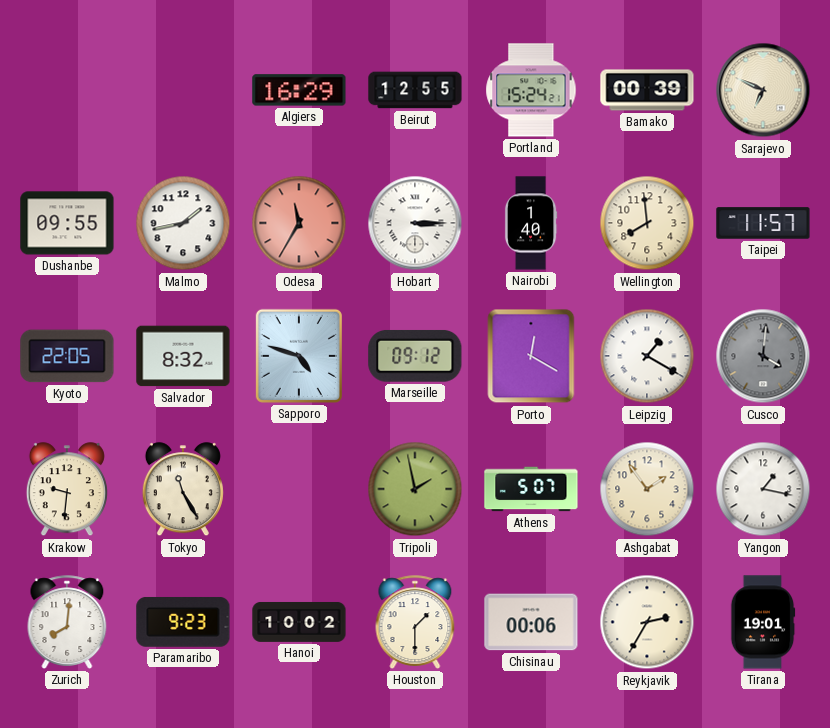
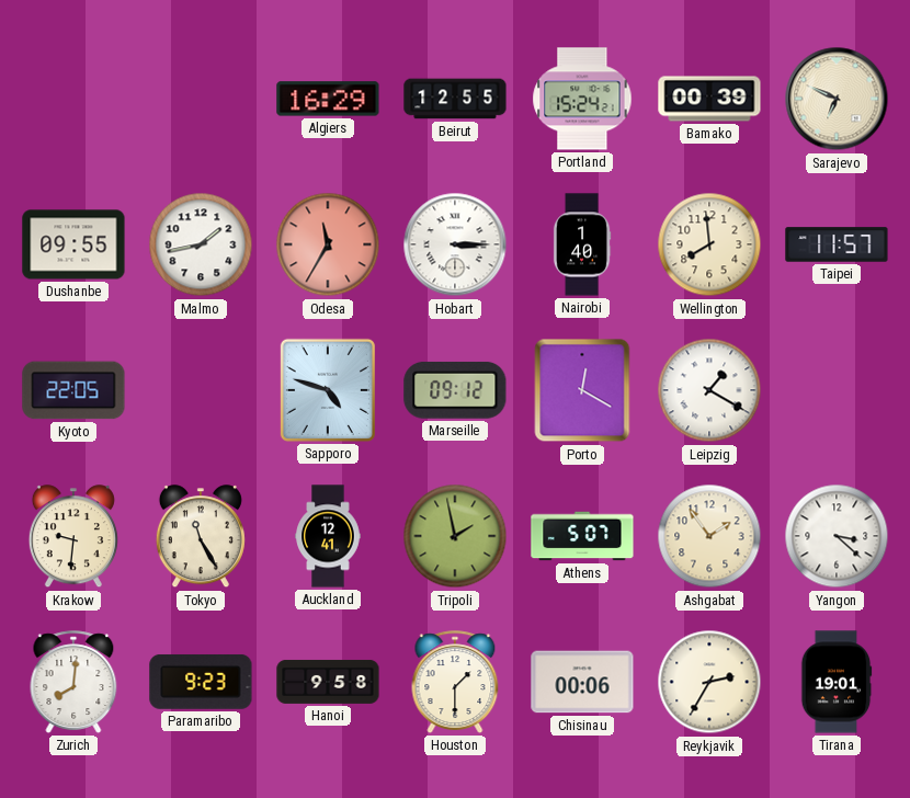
Salvador: 8:32 -> none
Cusco: 4:01 -> none
Auckland: none -> 12:41
Yangon: 1:17 -> 3:22
Hanoi: 10:02 -> 9:58
